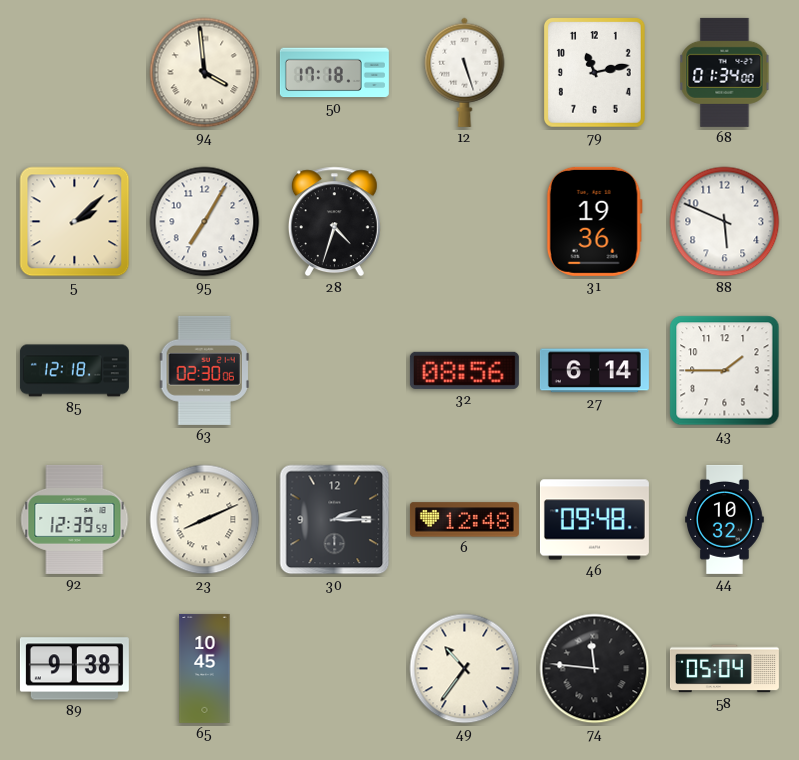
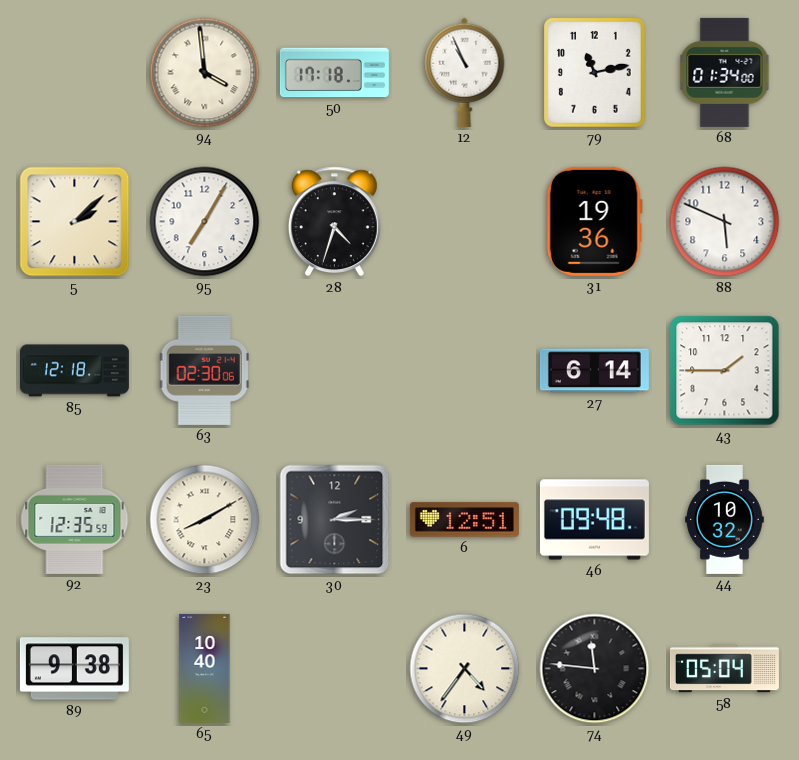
12: 5:27 -> 10:56
32: 08:56 -> none
92: 12:39 -> 12:35
23: 8:11 -> 8:10
6: 12:48 -> 12:51
65: 10:45 -> 10:40
49: 10:36 -> 4:36
